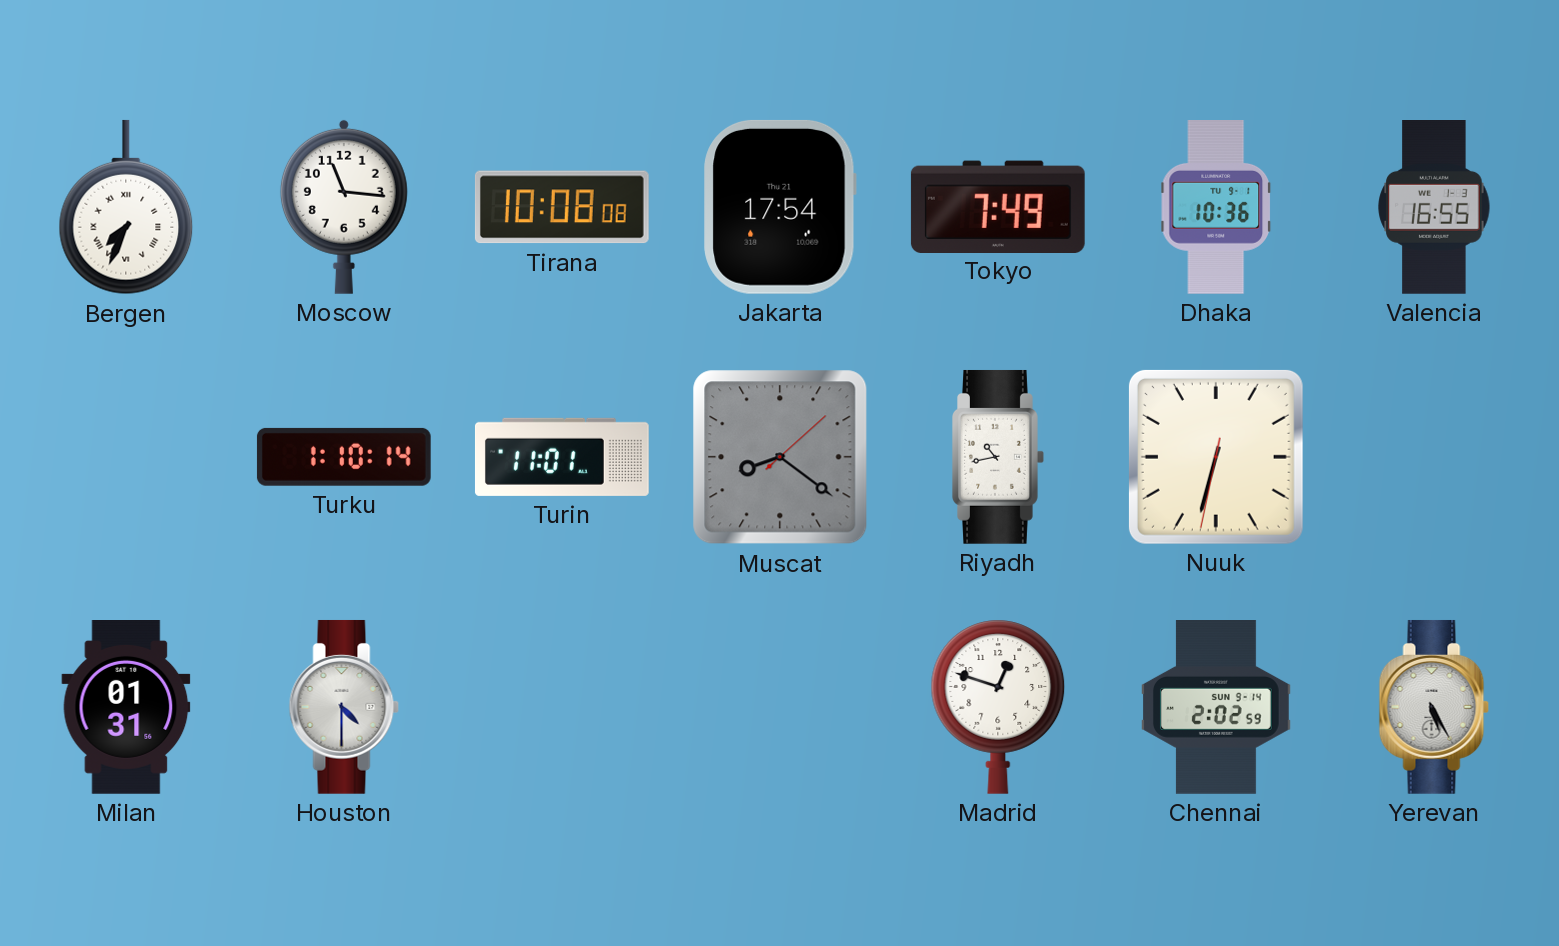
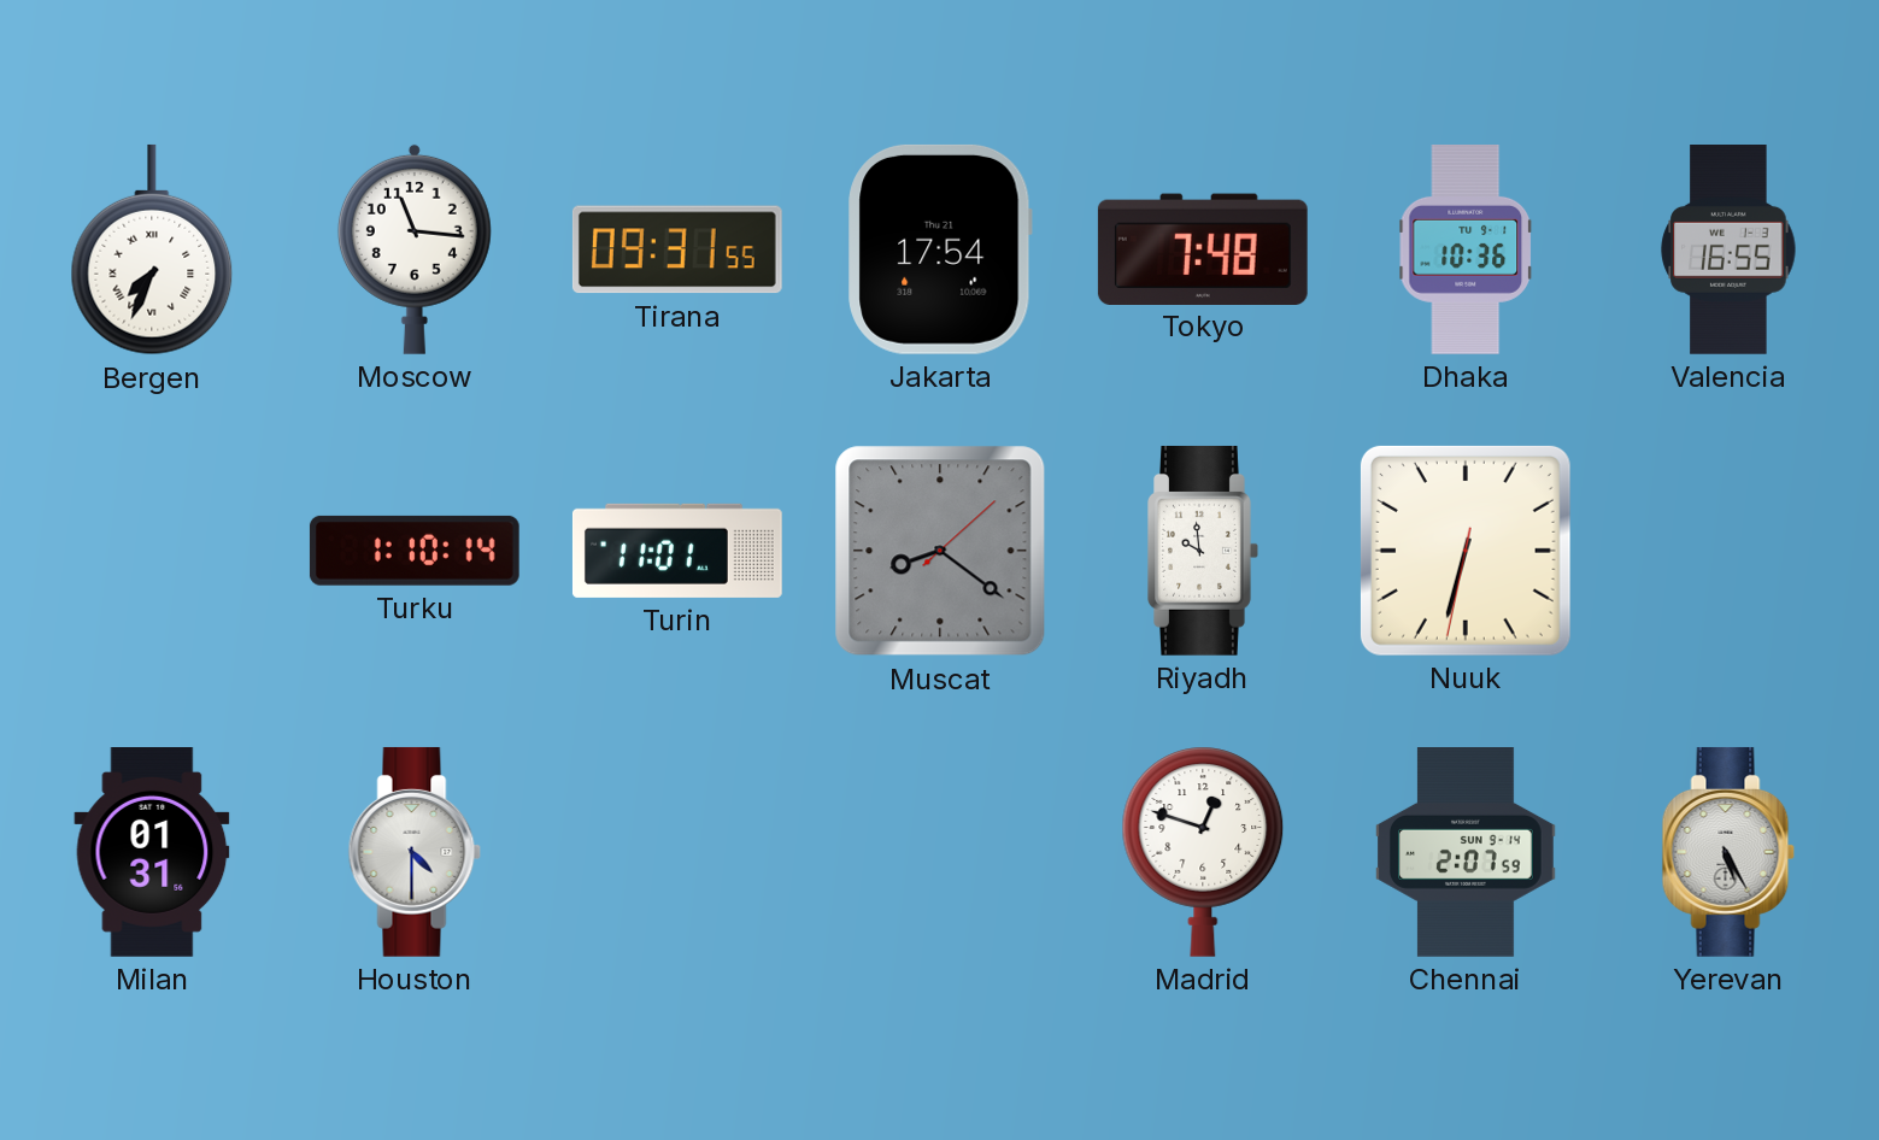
Tirana: 10:08 -> 09:31
Tokyo: 7:49 -> 7:48
Riyadh: 10:43 -> 9:59
Chennai: 2:02 -> 2:07
